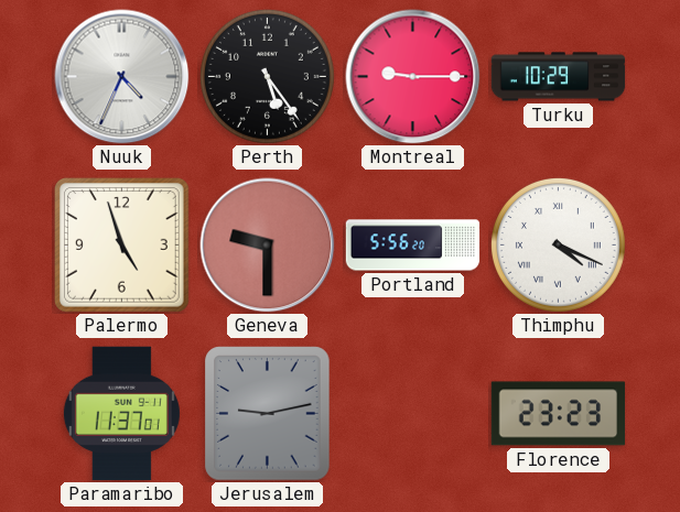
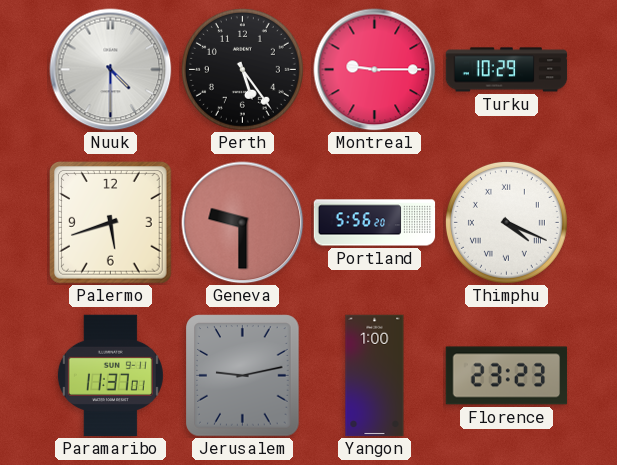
Nuuk: 4:34 -> 4:30
Palermo: 4:57 -> 5:42
Yangon: none -> 1:00
